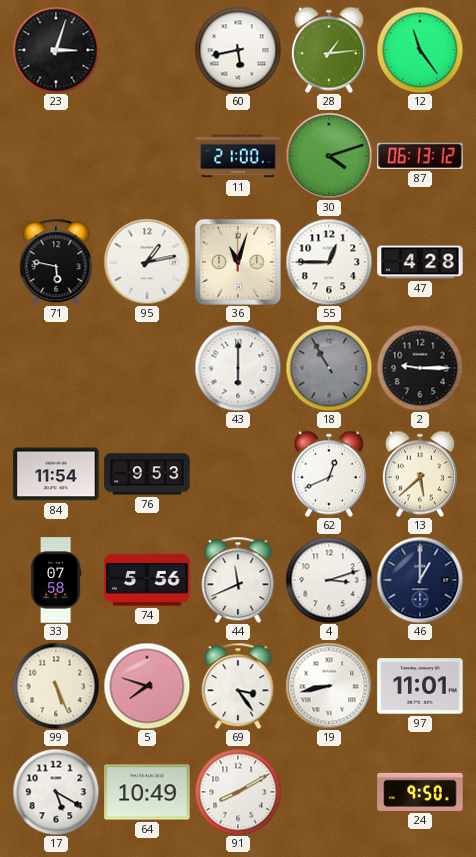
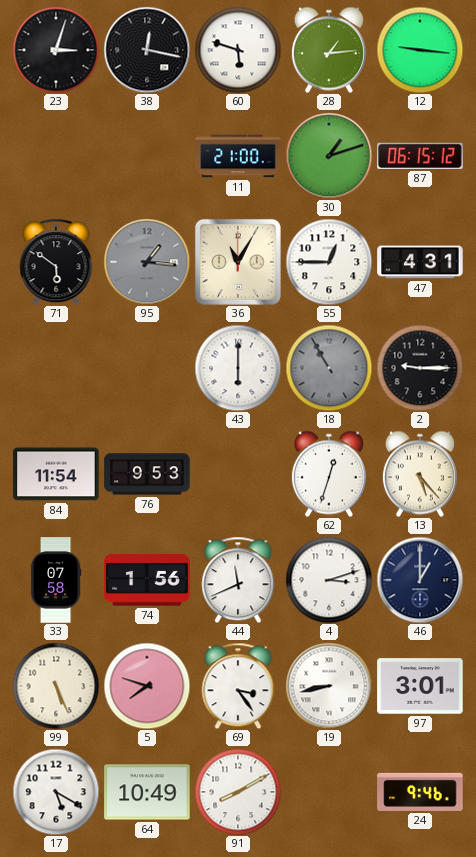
38: none -> 12:17
60: 5:43 -> 5:48
12: 11:24 -> 9:16
30: 4:12 -> 1:12
87: 06:13 -> 06:15
71: 5:47 -> 5:51
95: 1:13 -> 1:16
95 dial: white -> grey
36: 11:03 -> 11:05
47: 4:28 -> 4:31
62: 12:41 -> 12:33
13: 5:38 -> 5:23
74: 5:56 -> 1:56
97: 11:01 -> 3:01
24: 9:50 -> 9:46
